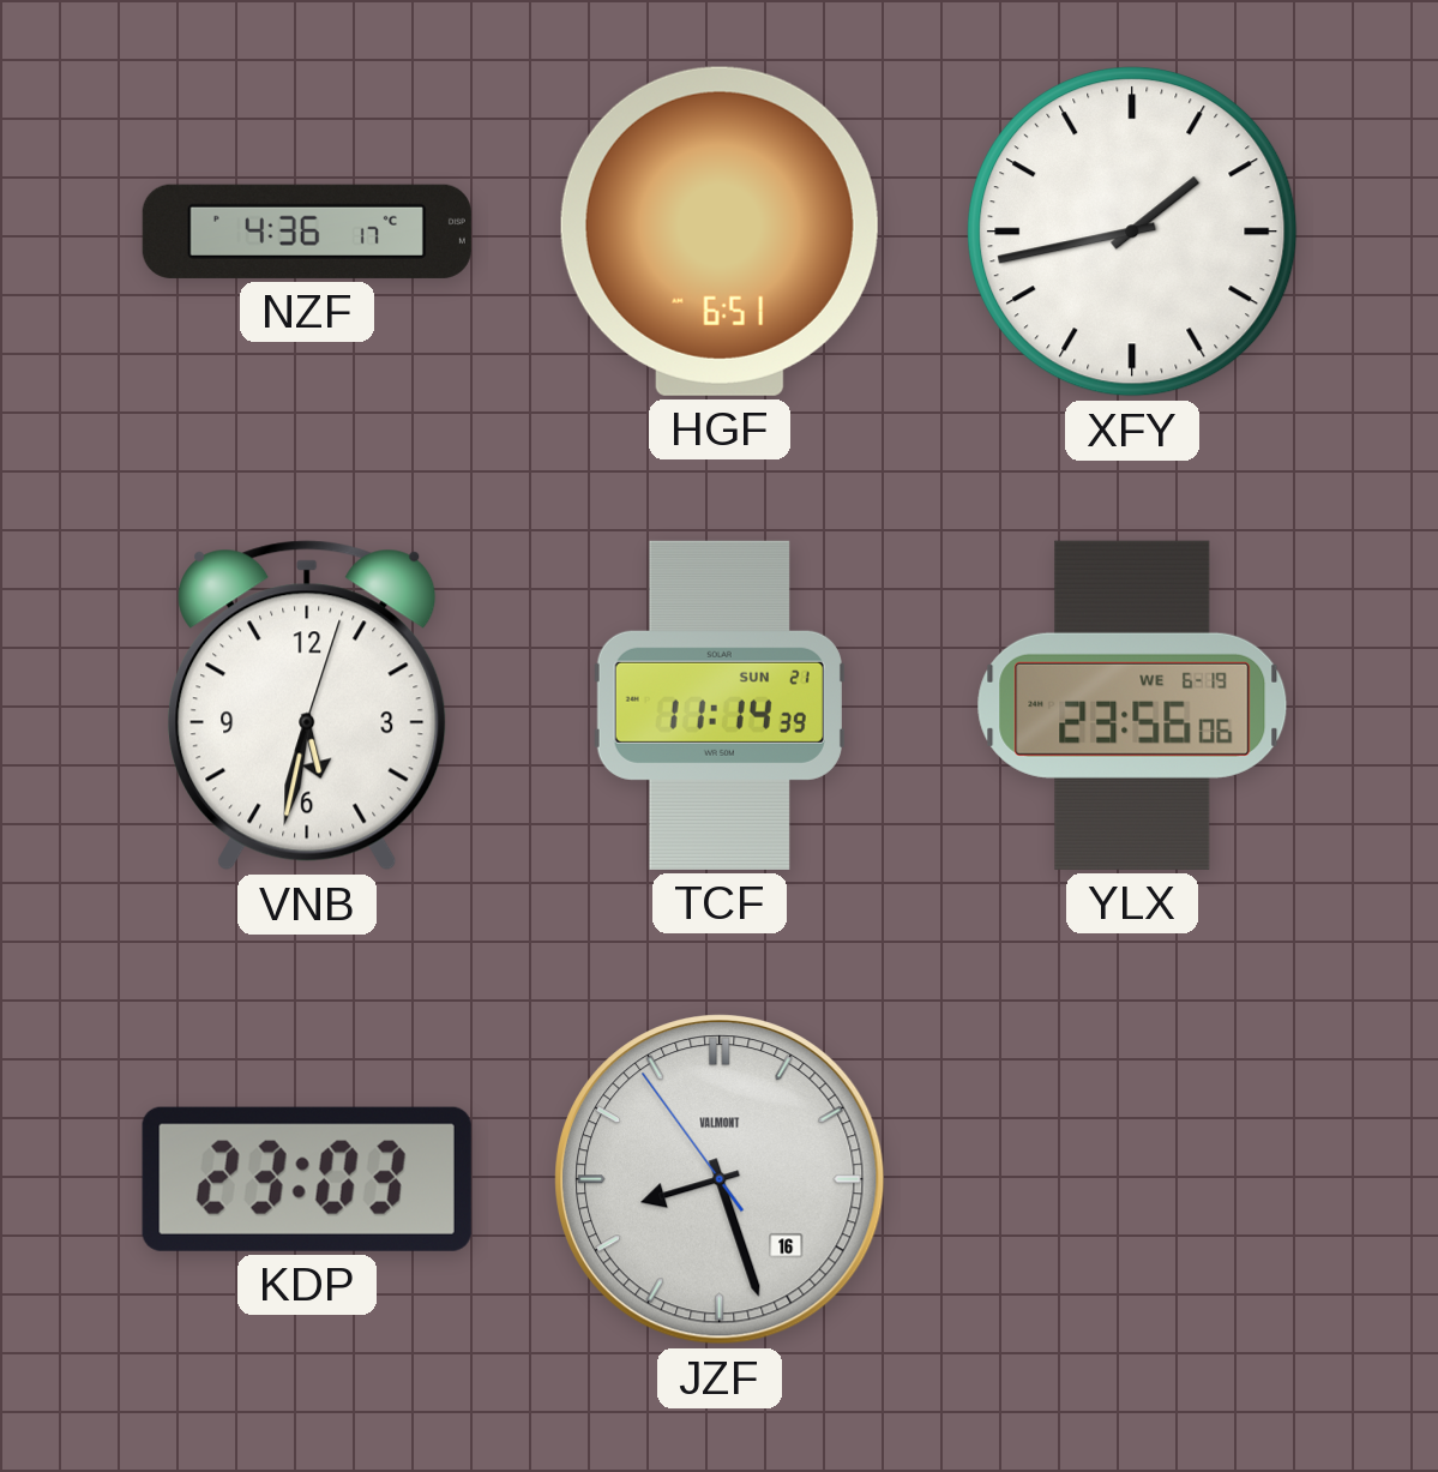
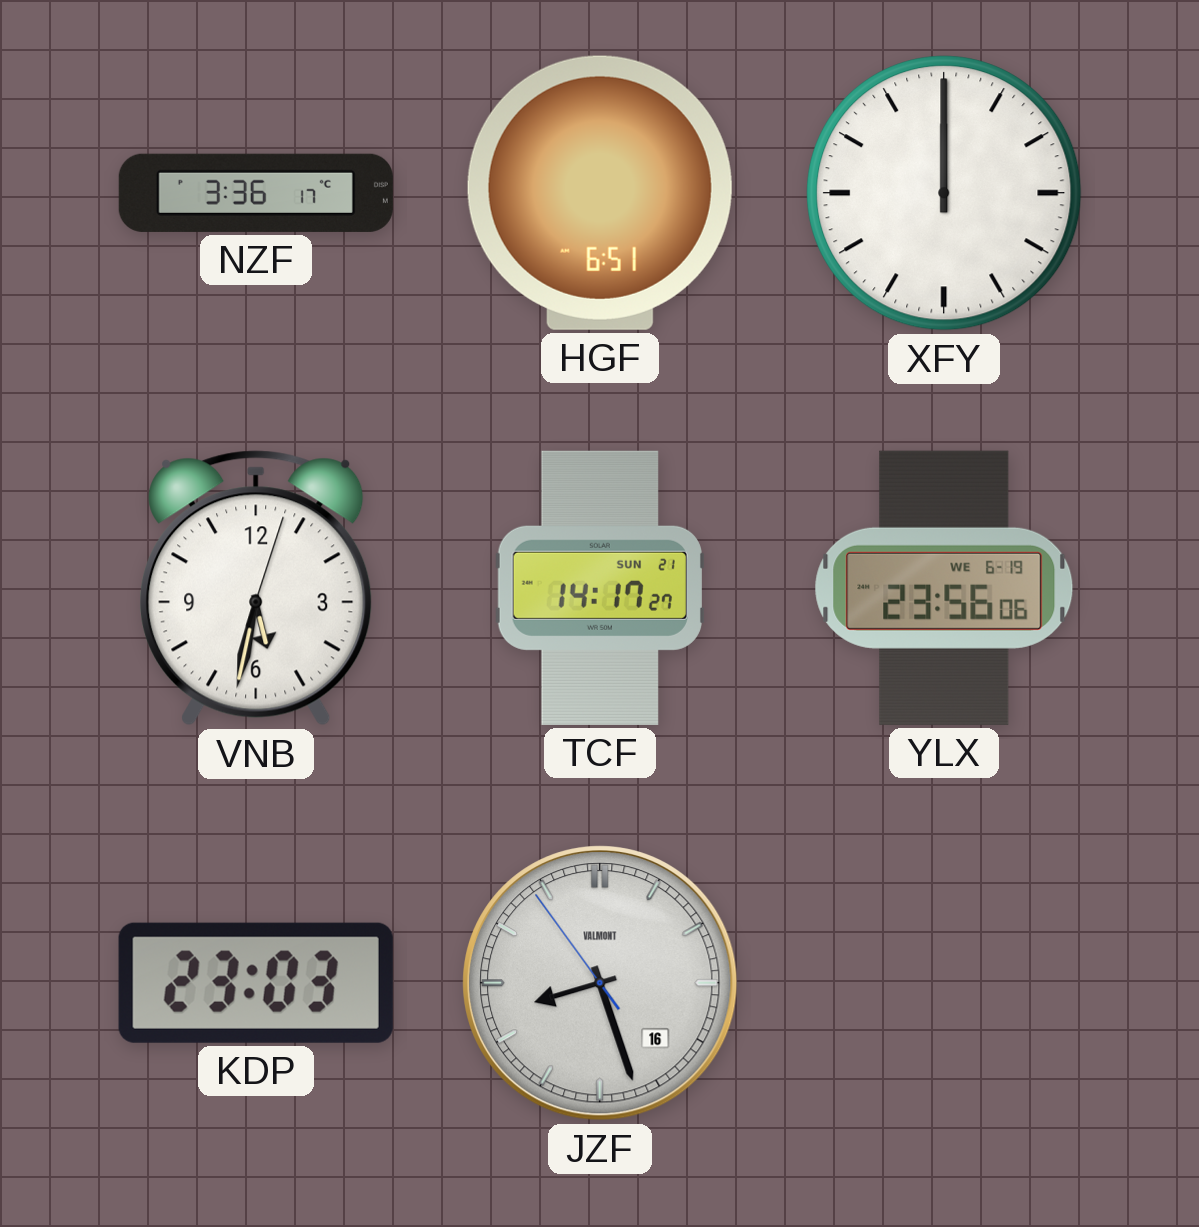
NZF: 4:36 -> 3:36
XFY: 1:43 -> 12:00
TCF: 11:14 -> 14:17
